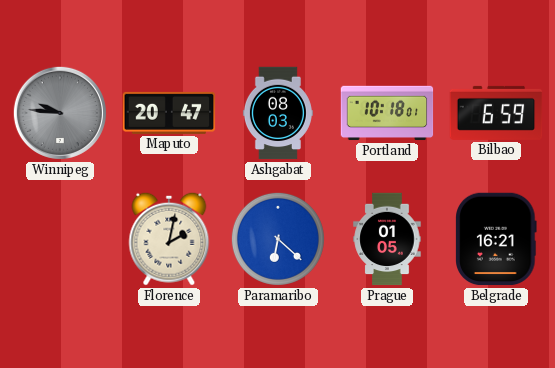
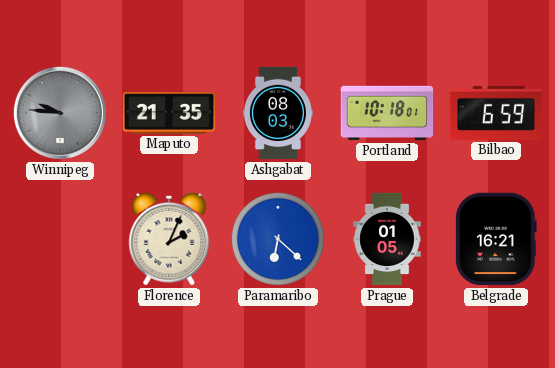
Maputo: 20:47 -> 21:35
Florence: 2:02 -> 2:04
